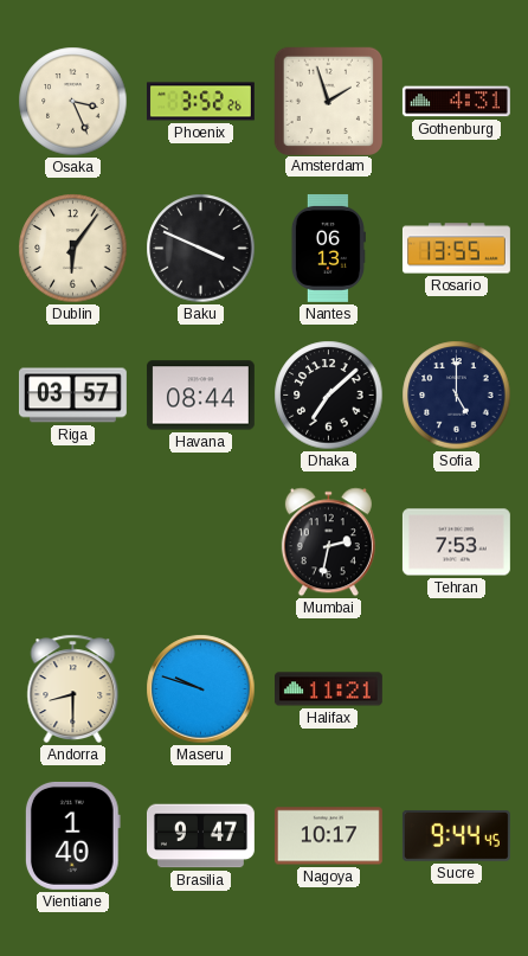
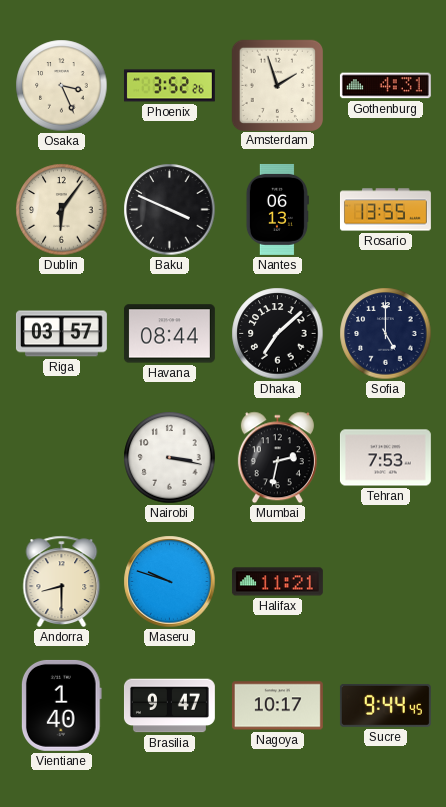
Nairobi: none -> 3:17
